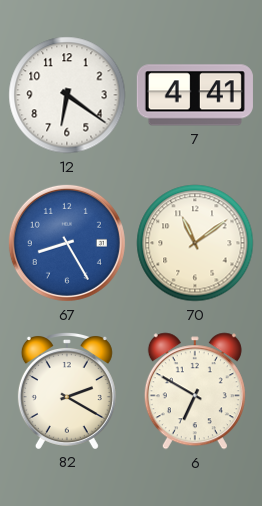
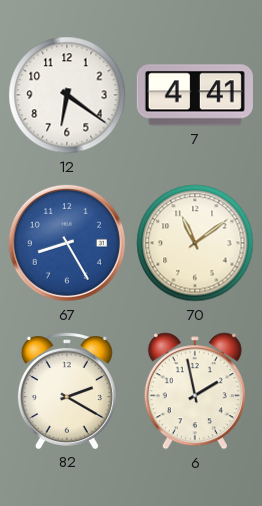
6: 6:50 -> 1:58
